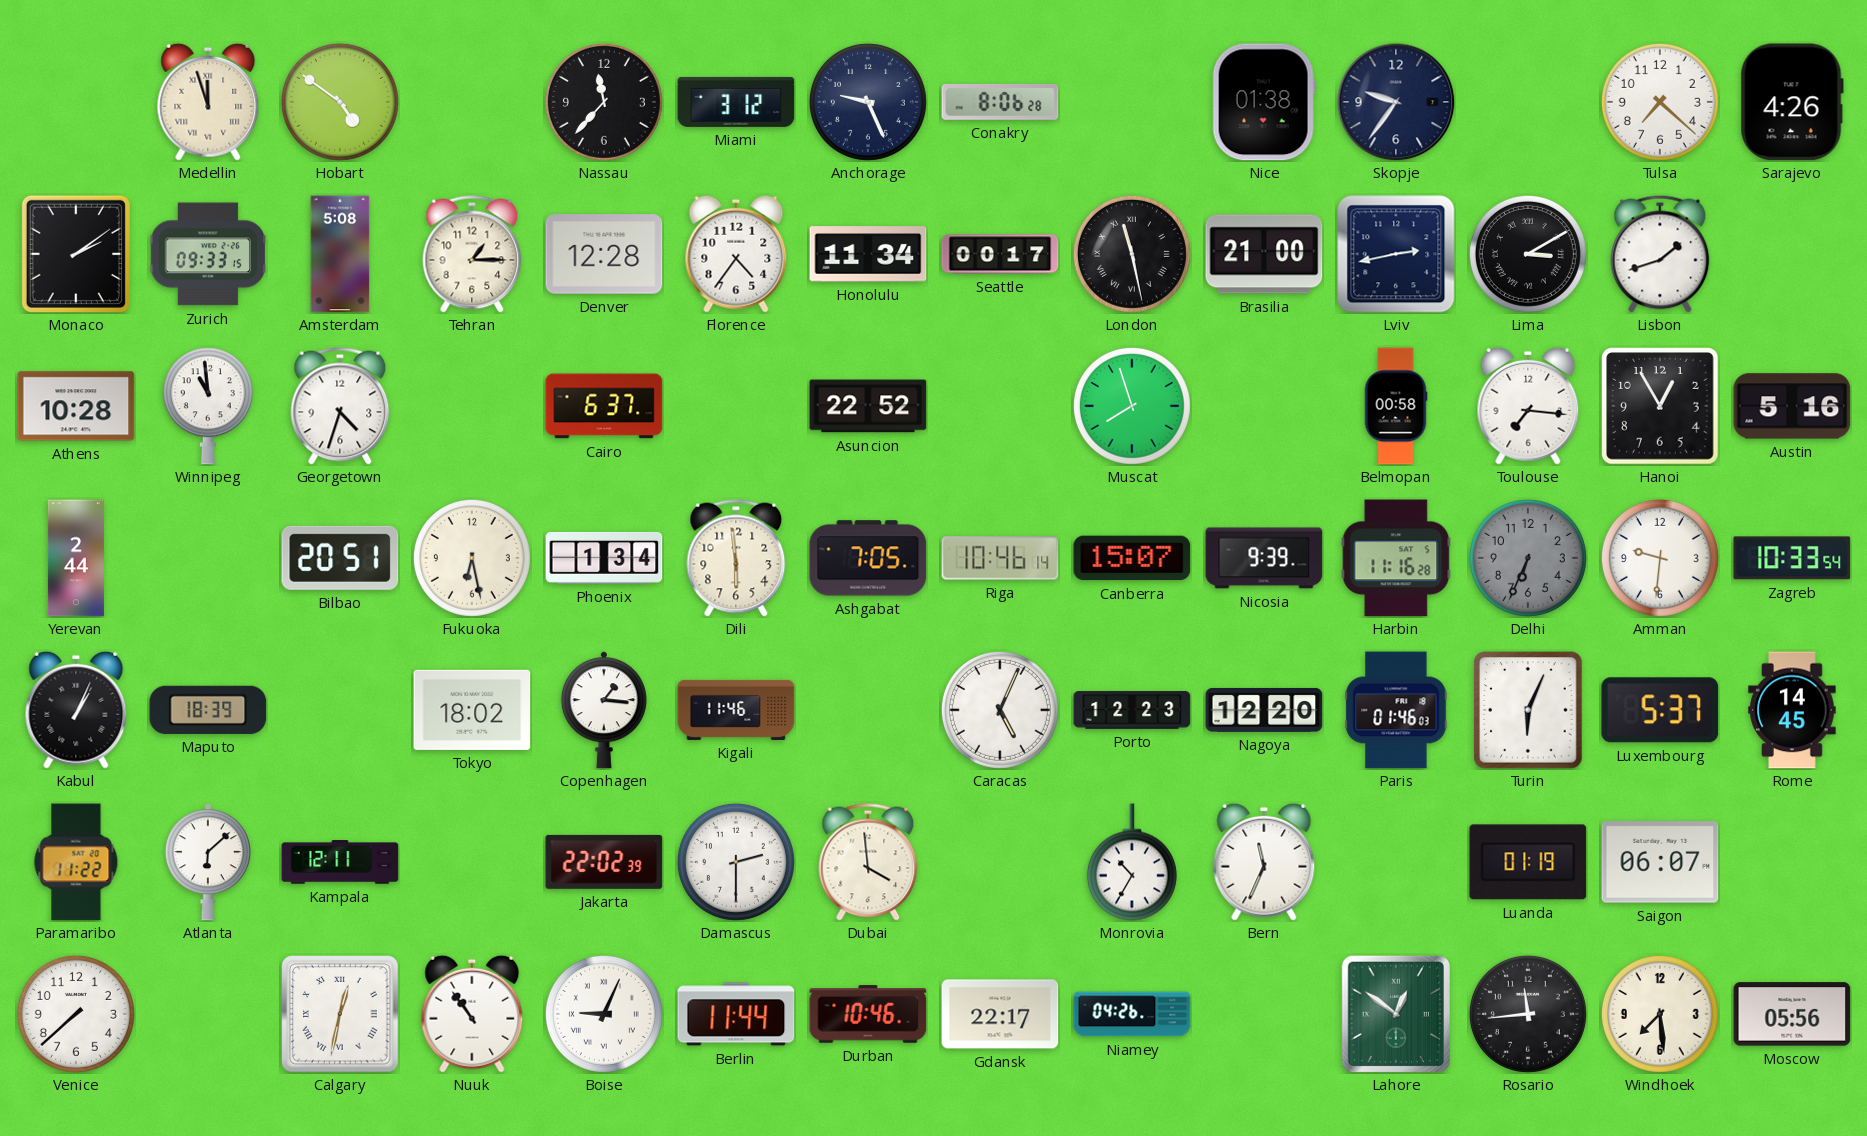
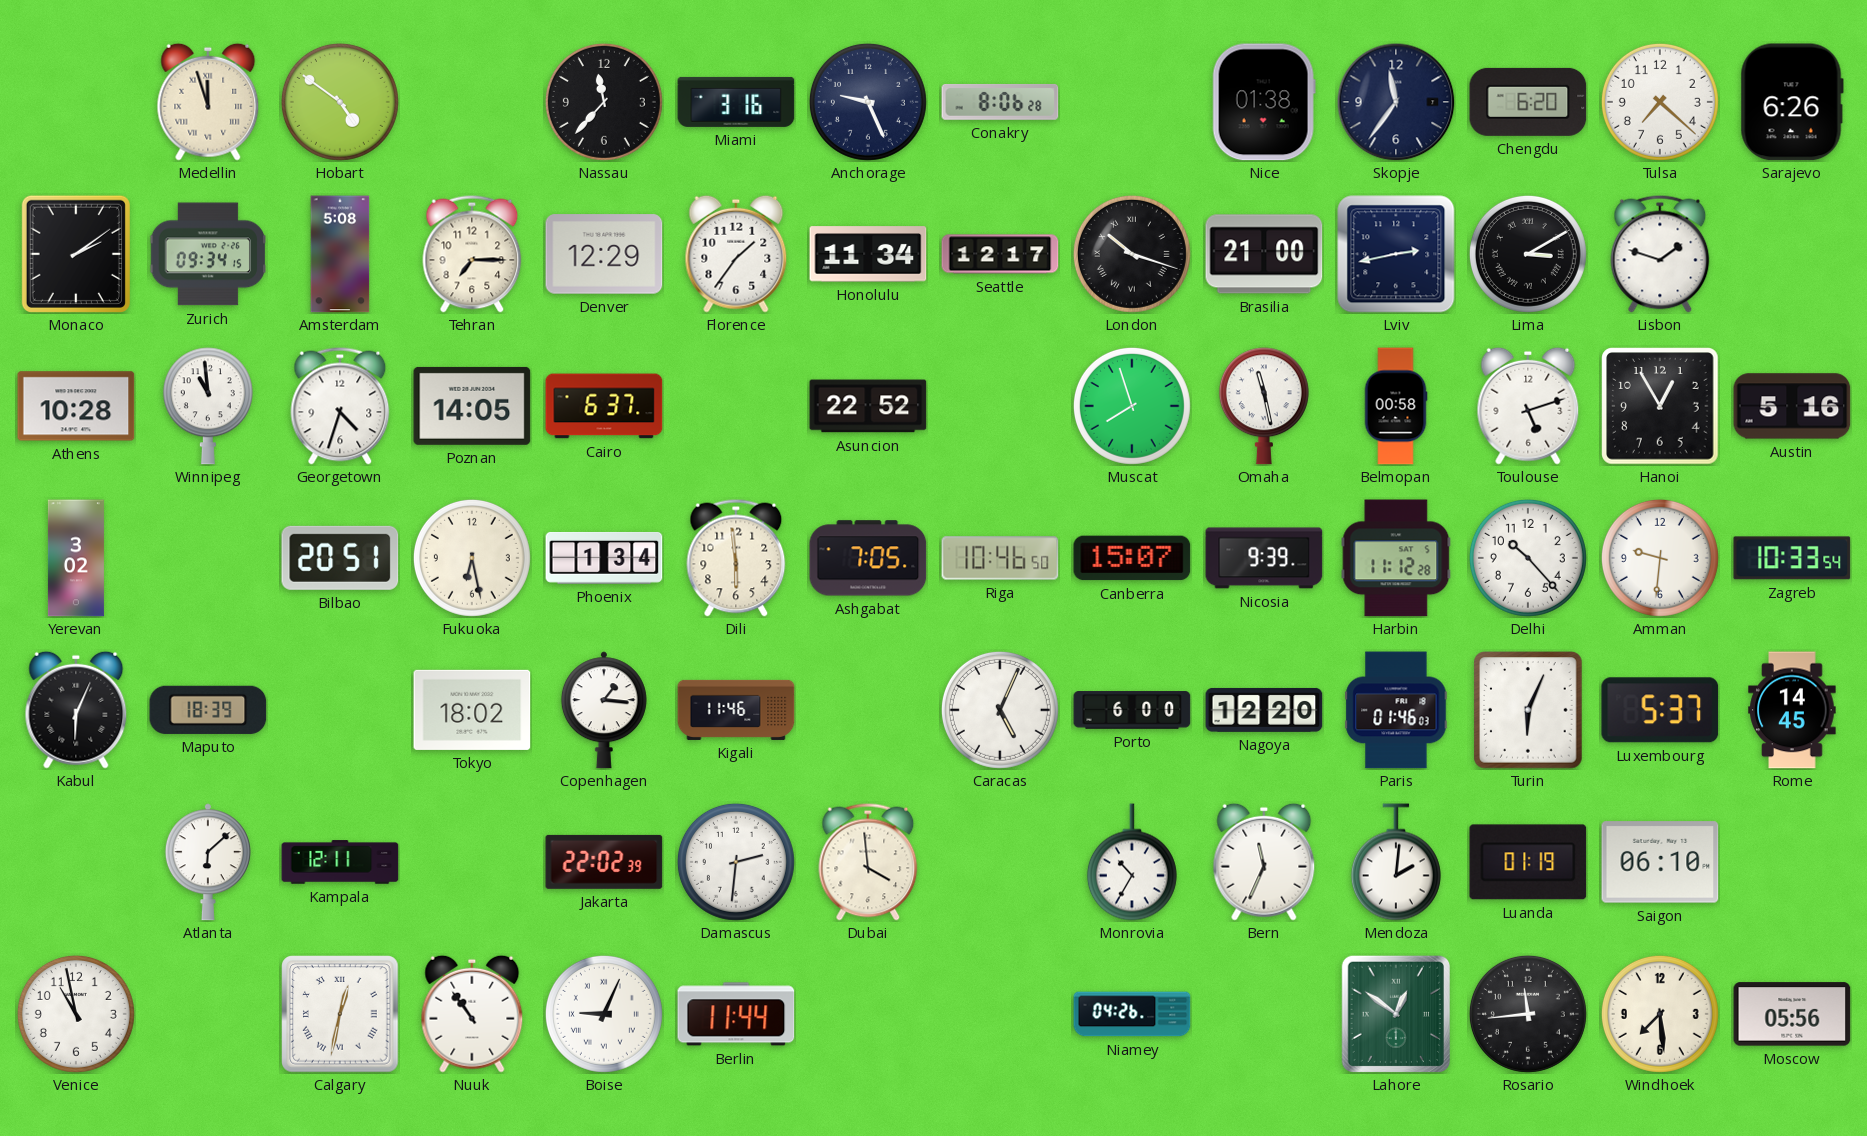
Miami: 3:12 -> 3:16
Skopje: 9:36 -> 11:36
Chengdu: none -> 6:20
Sarajevo: 4:26 -> 6:26
Zurich: 09:33 -> 09:34
Tehran: 1:15 -> 7:15
Denver: 12:28 -> 12:29
Florence: 4:36 -> 1:36
Seattle: 00:17 -> 12:17
London: 11:28 -> 10:18
Lisbon: 1:42 -> 1:48
Poznan: none -> 14:05
Omaha: none -> 11:28
Toulouse: 7:16 -> 5:12
Yerevan: 2:44 -> 3:02
Riga: 10:46:14 -> 10:46:50
Harbin: 11:16 -> 11:12
Delhi: 6:34 -> 10:23
Delhi dial: grey -> white
Kabul: 1:04 -> 6:04
Porto: 12:23 -> 6:00
Paramaribo: 11:22 -> none
Damascus: 2:30 -> 2:31
Mendoza: none -> 2:01
Saigon: 06:07 -> 06:10
Venice: 7:38 -> 10:58
Durban: 10:46 -> none
Gdansk: 22:17 -> none
